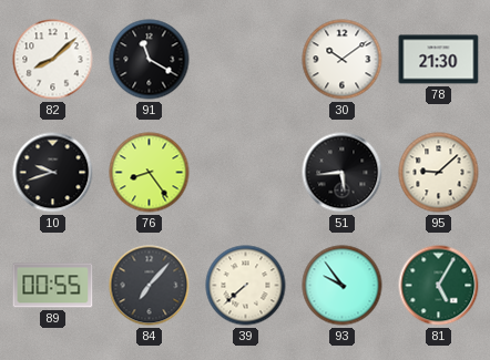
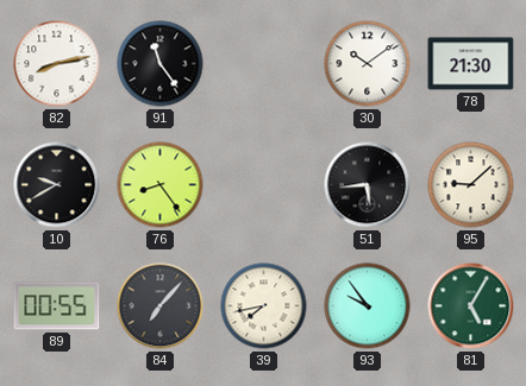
82: 8:08 -> 8:13
91: 11:20 -> 11:24
10: 9:42 -> 9:40
39: 7:38 -> 7:43
